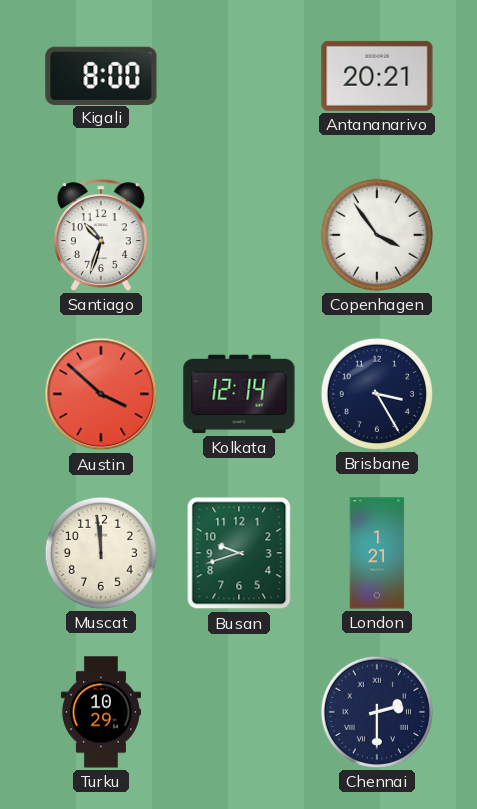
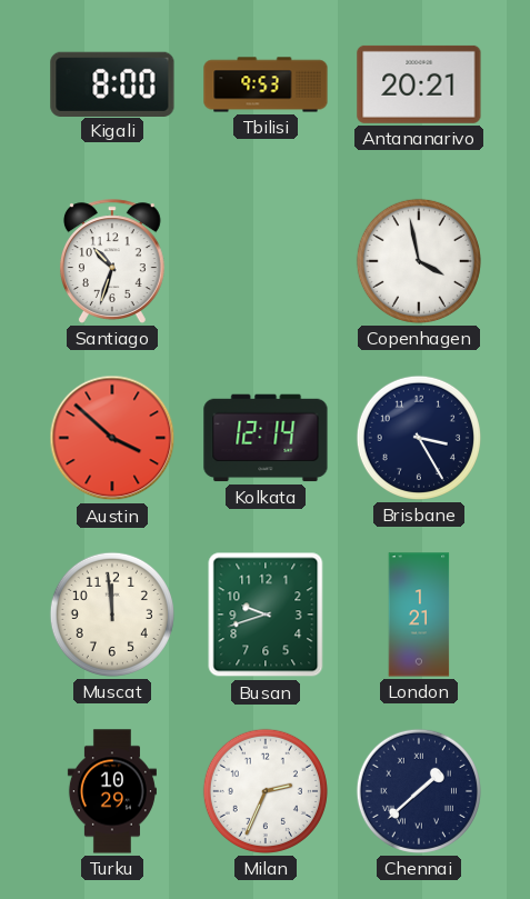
Tbilisi: none -> 9:53
Copenhagen: 3:54 -> 3:58
Milan: none -> 2:34
Chennai: 2:30 -> 1:38
